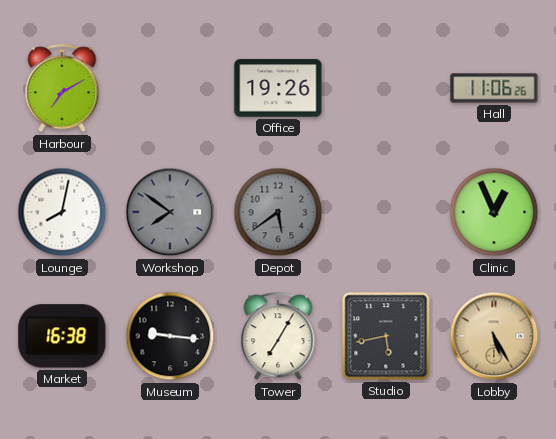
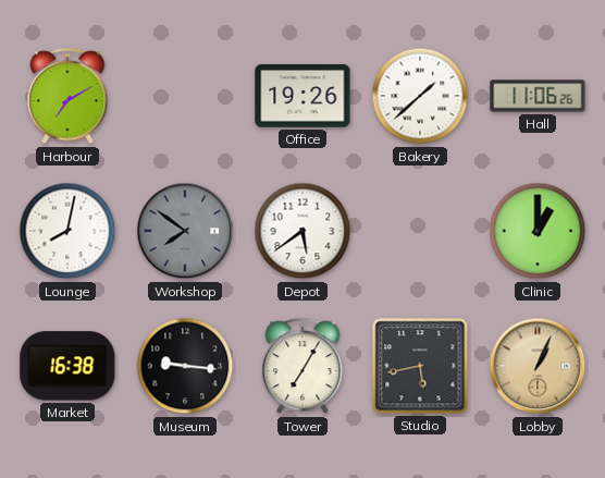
Bakery: none -> 1:38
Depot dial: grey -> white
Clinic: 12:56 -> 1:00
Lobby: 5:25 -> 1:04
